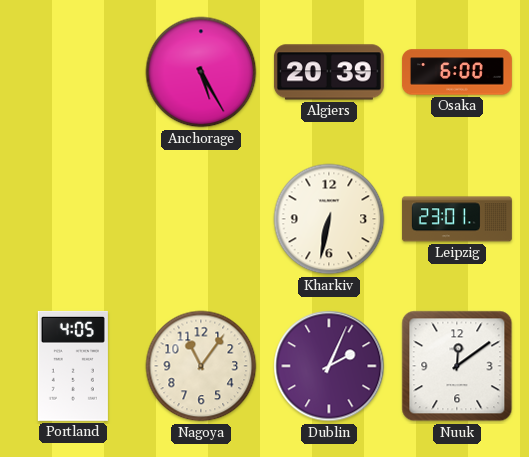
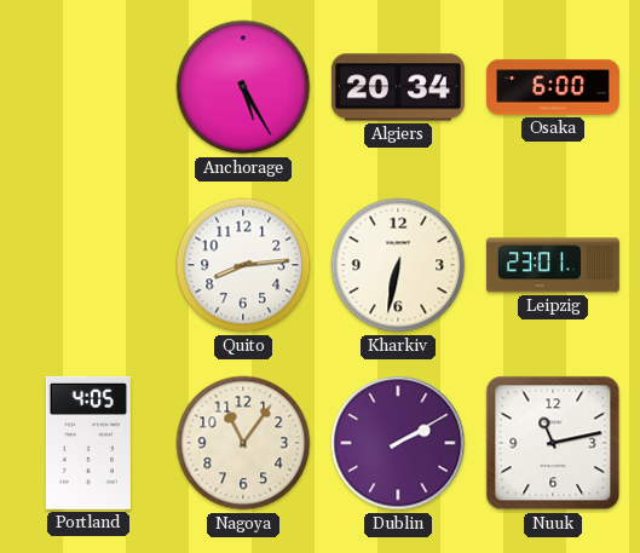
Algiers: 20:39 -> 20:34
Quito: none -> 8:14
Dublin: 2:04 -> 2:10
Nuuk: 12:09 -> 11:13
